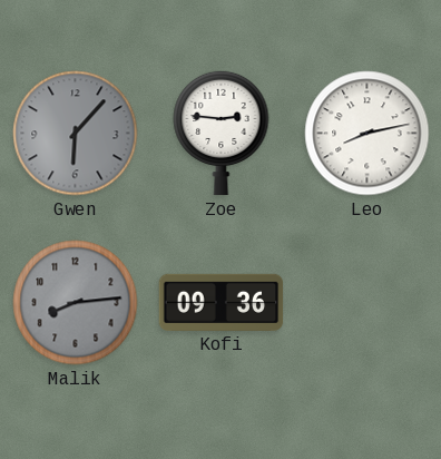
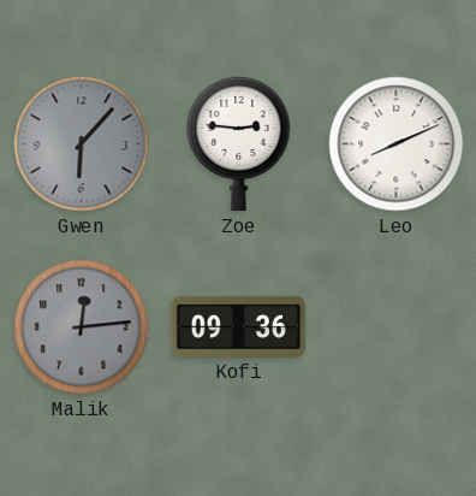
Leo: 8:13 -> 8:11
Malik: 8:14 -> 12:14
